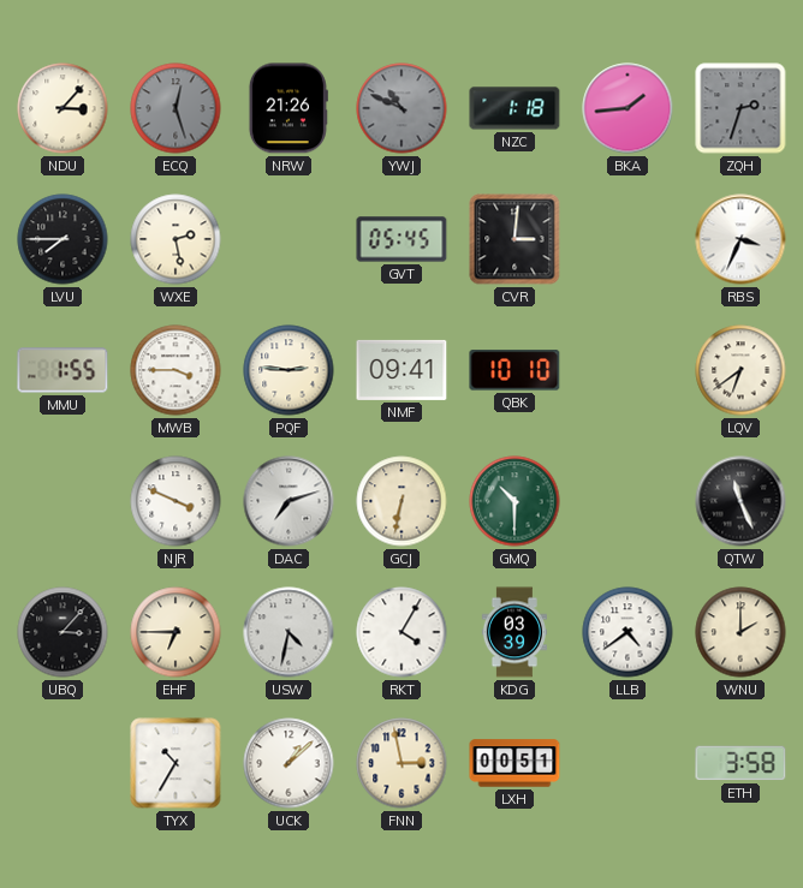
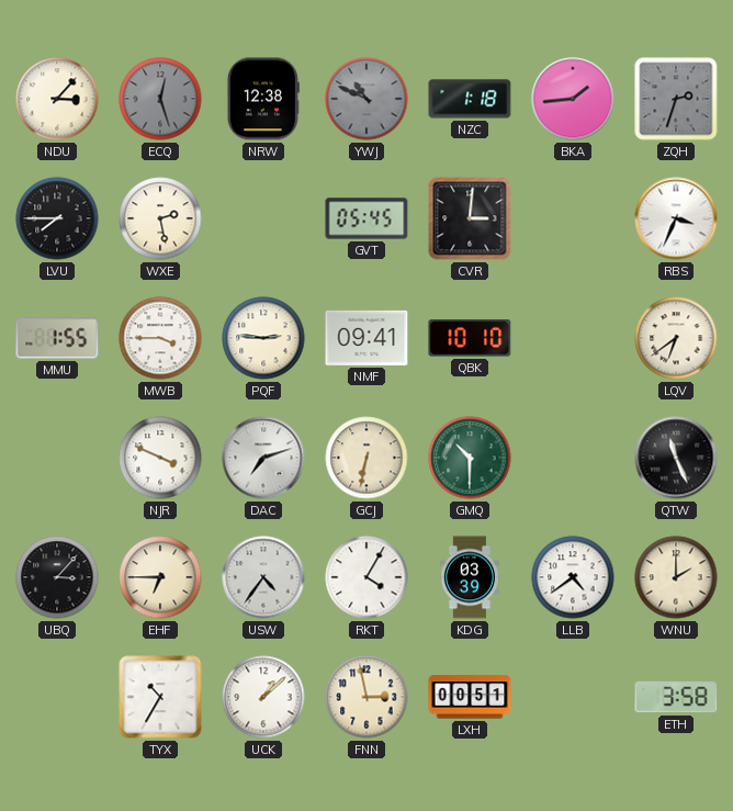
NRW: 21:26 -> 12:38
USW: 4:32 -> 4:36
